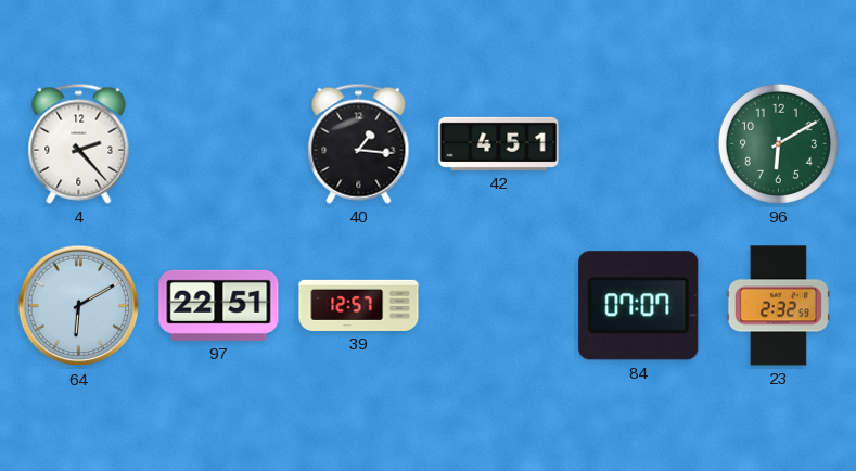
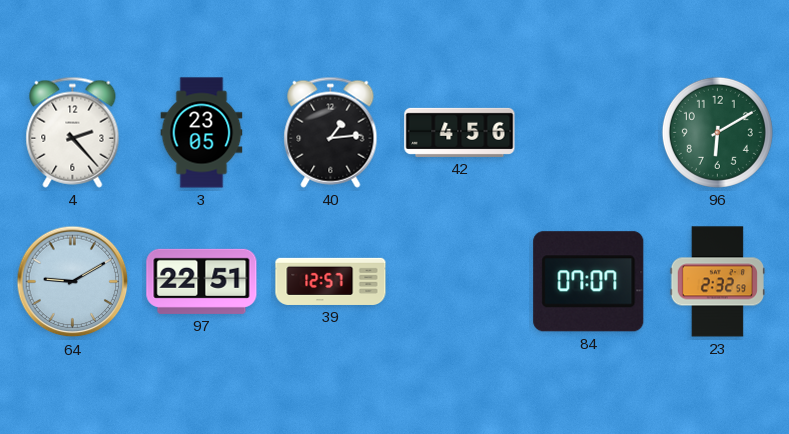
3: none -> 23:05
40: 1:16 -> 1:14
42: 4:51 -> 4:56
64: 6:10 -> 9:10
